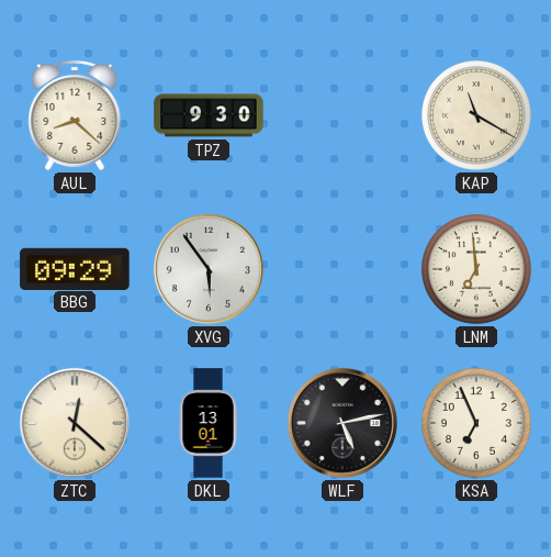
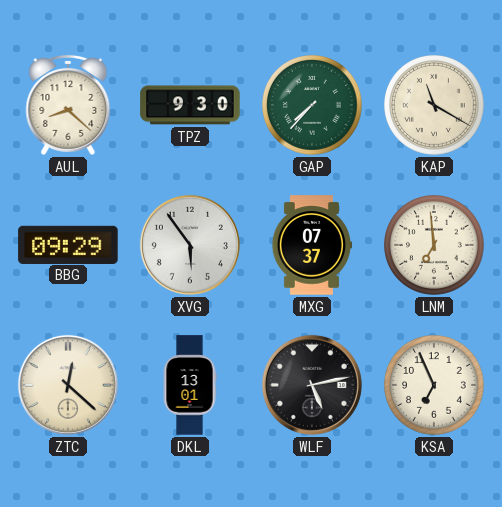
GAP: none -> 7:37
MXG: none -> 07:37
